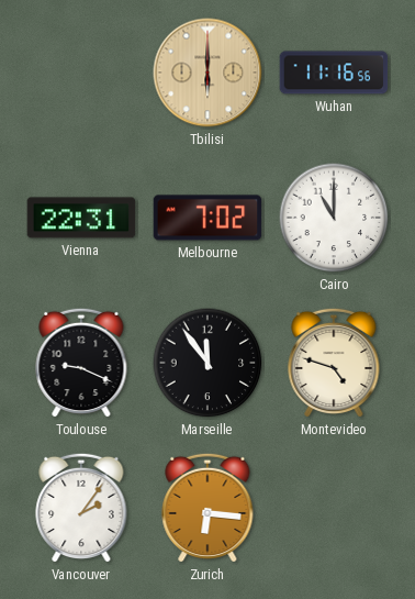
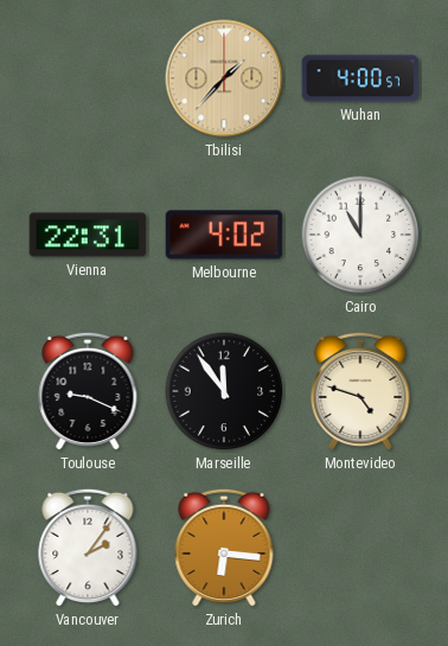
Tbilisi: 6:00 -> 1:37
Wuhan: 11:16 -> 4:00
Melbourne: 7:02 -> 4:02
